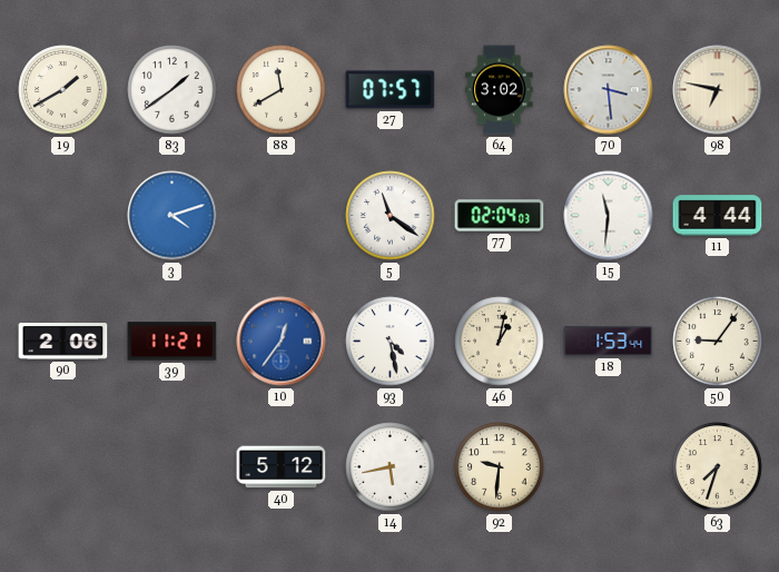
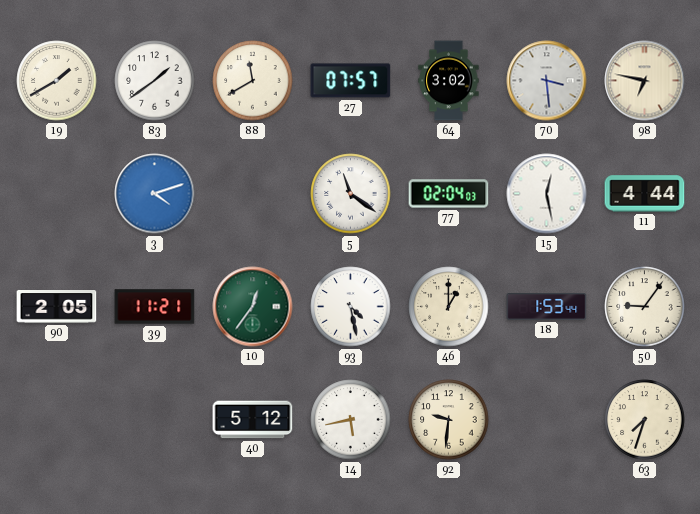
15: 11:31 -> 12:28
90: 2:06 -> 2:05
10 dial: blue -> green
46: 1:02 -> 1:00
